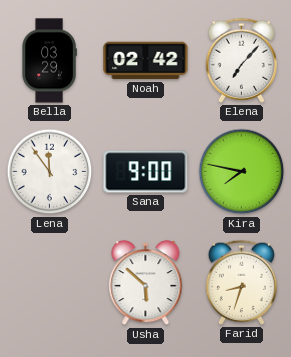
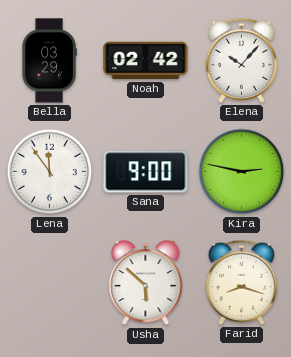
Elena: 7:07 -> 10:07
Kira: 7:47 -> 2:47
Farid: 8:33 -> 8:18
